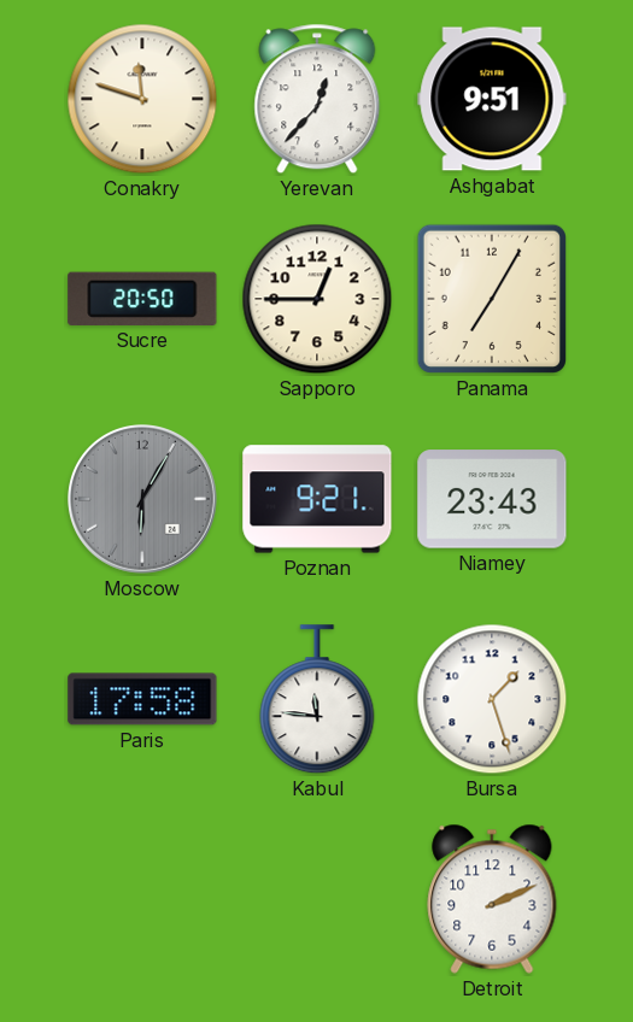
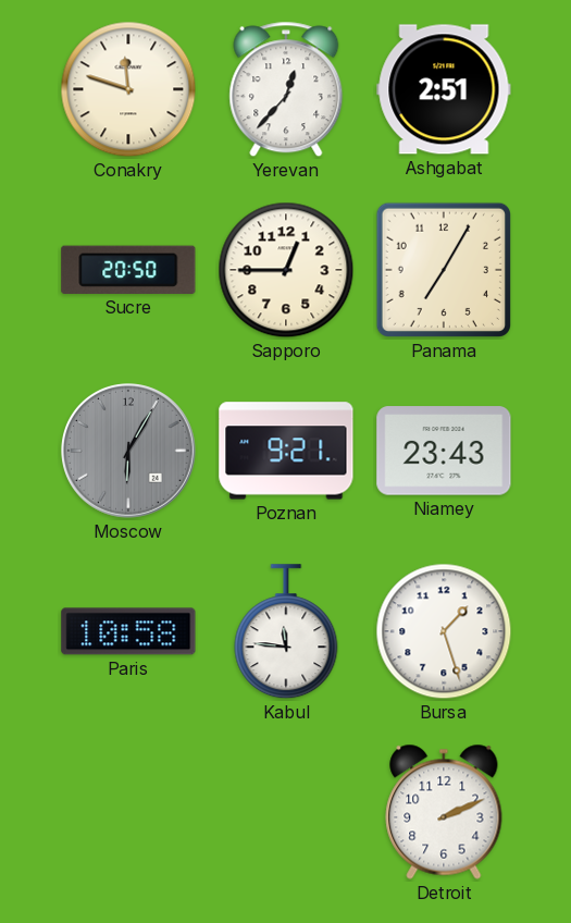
Ashgabat: 9:51 -> 2:51
Paris: 17:58 -> 10:58
